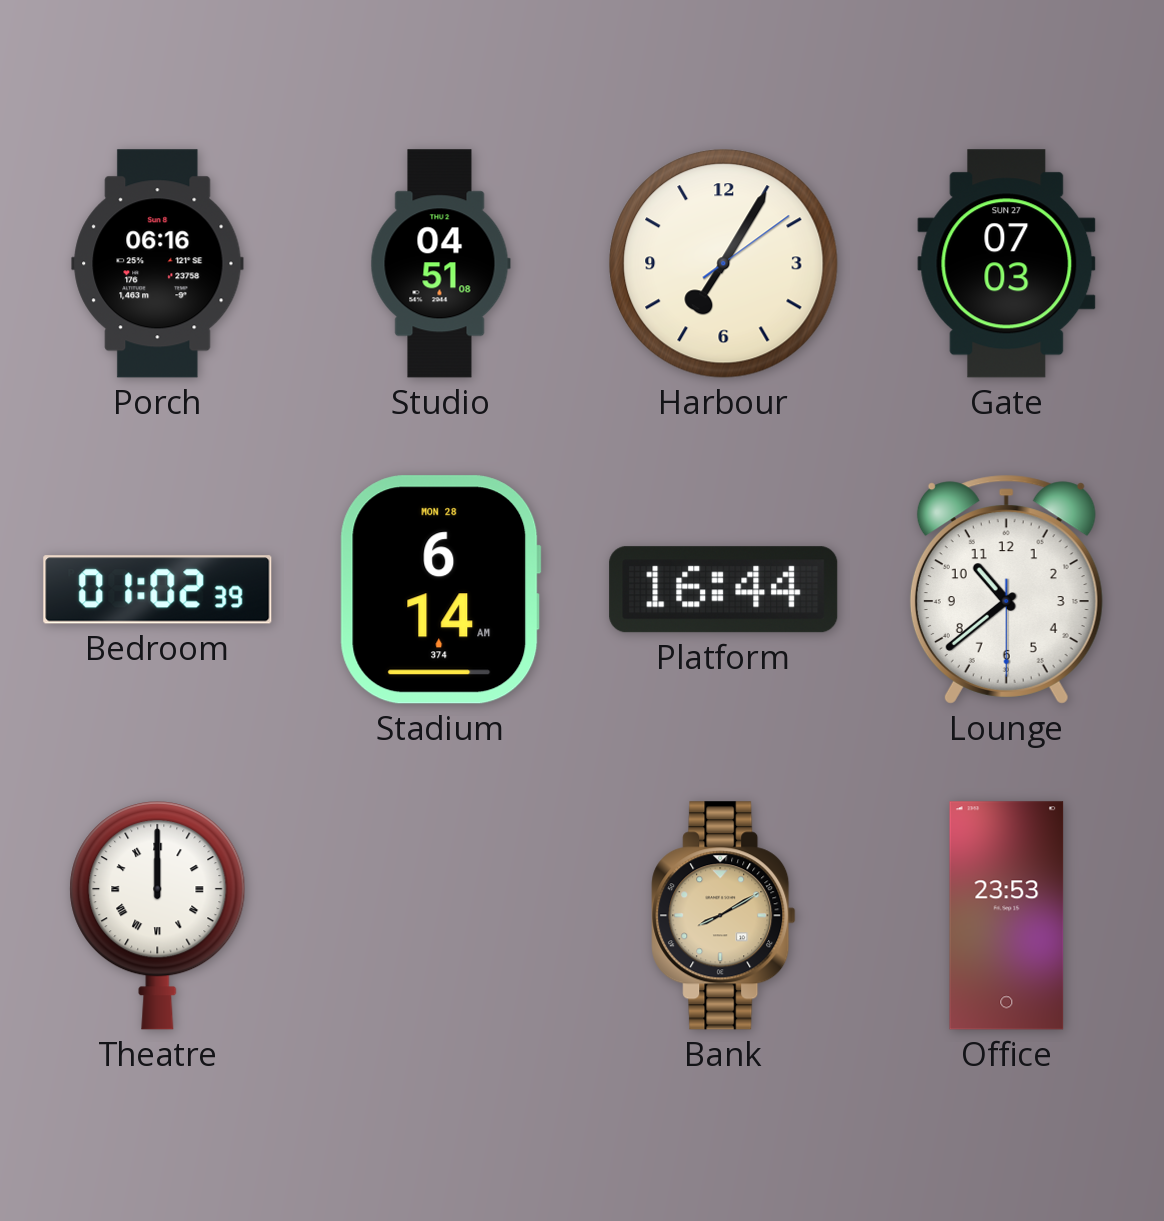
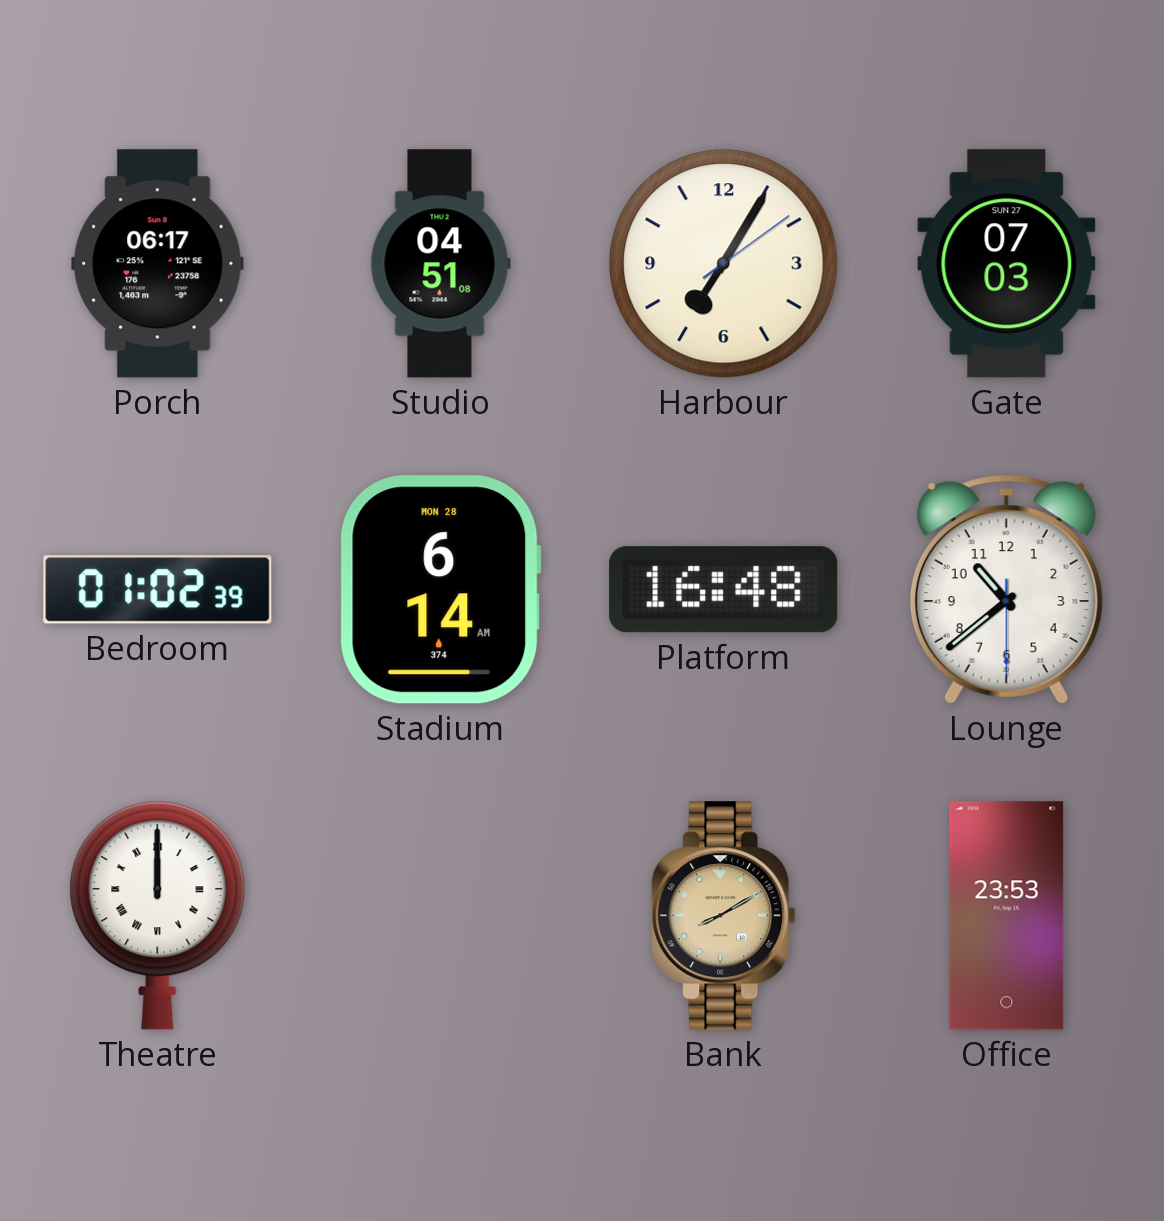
Porch: 06:16 -> 06:17
Platform: 16:44 -> 16:48
